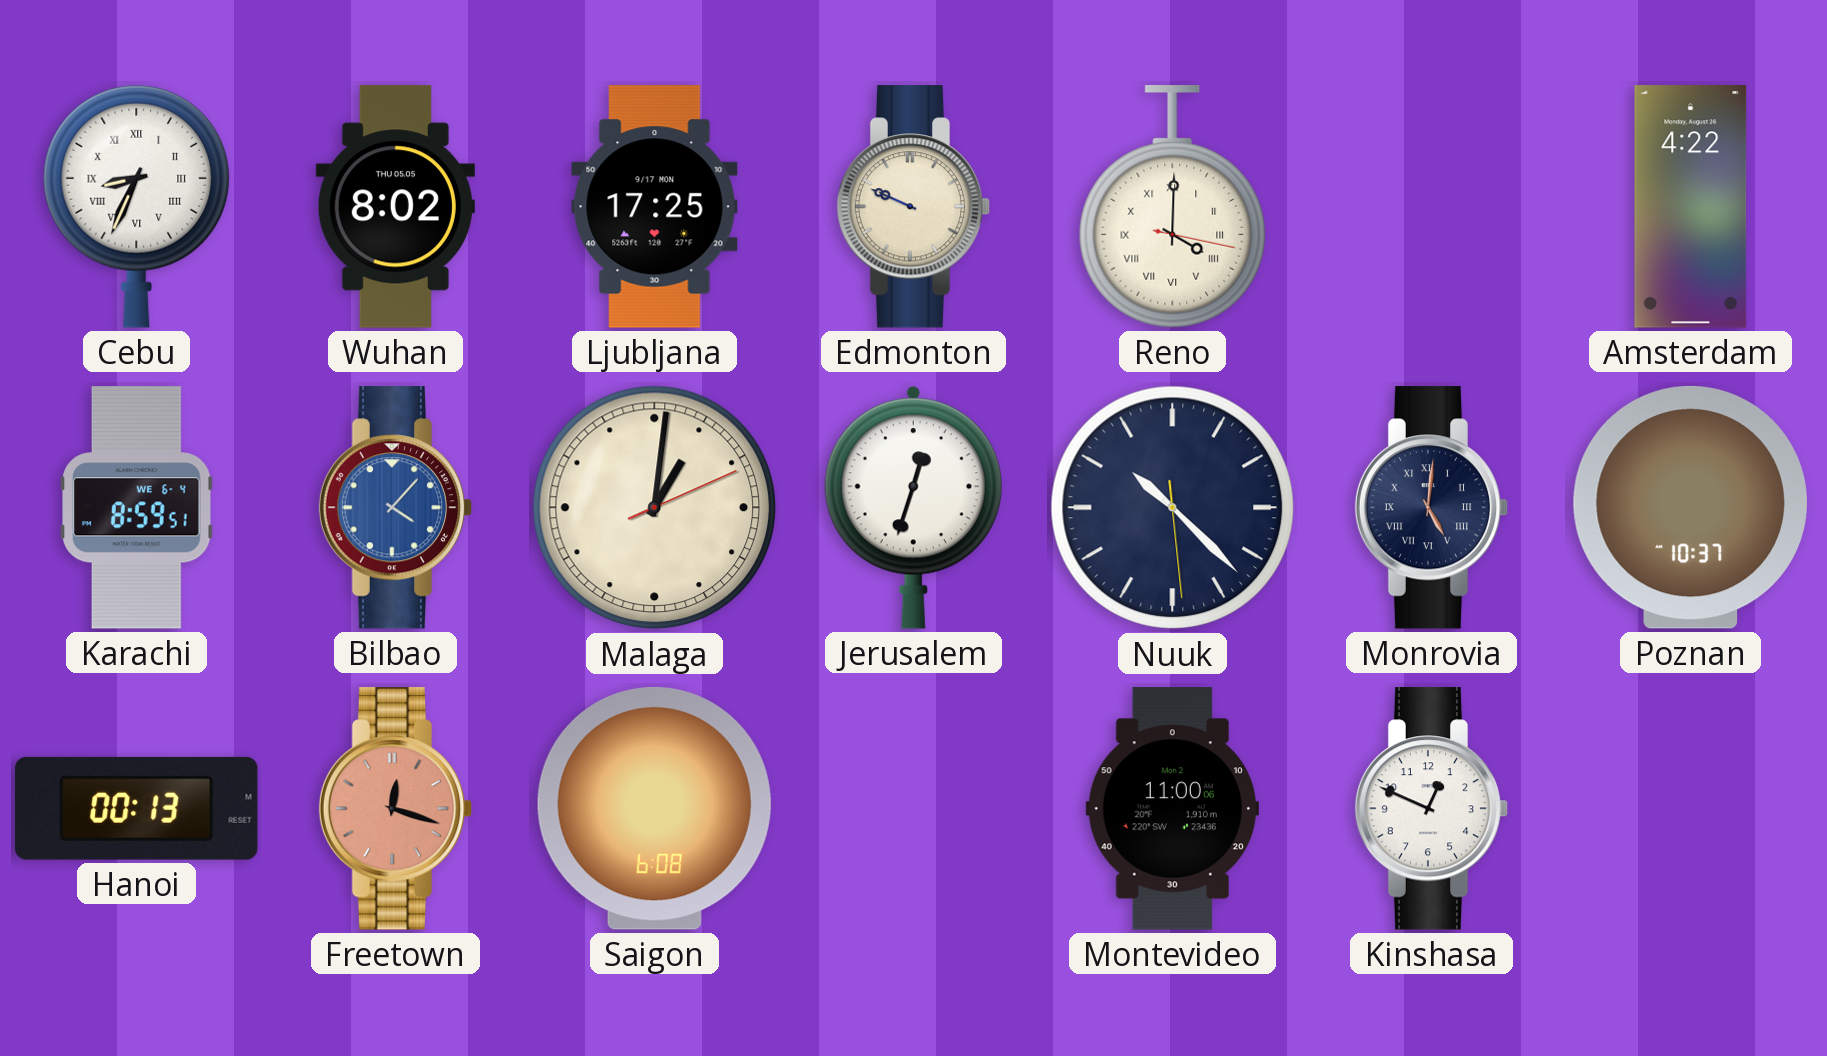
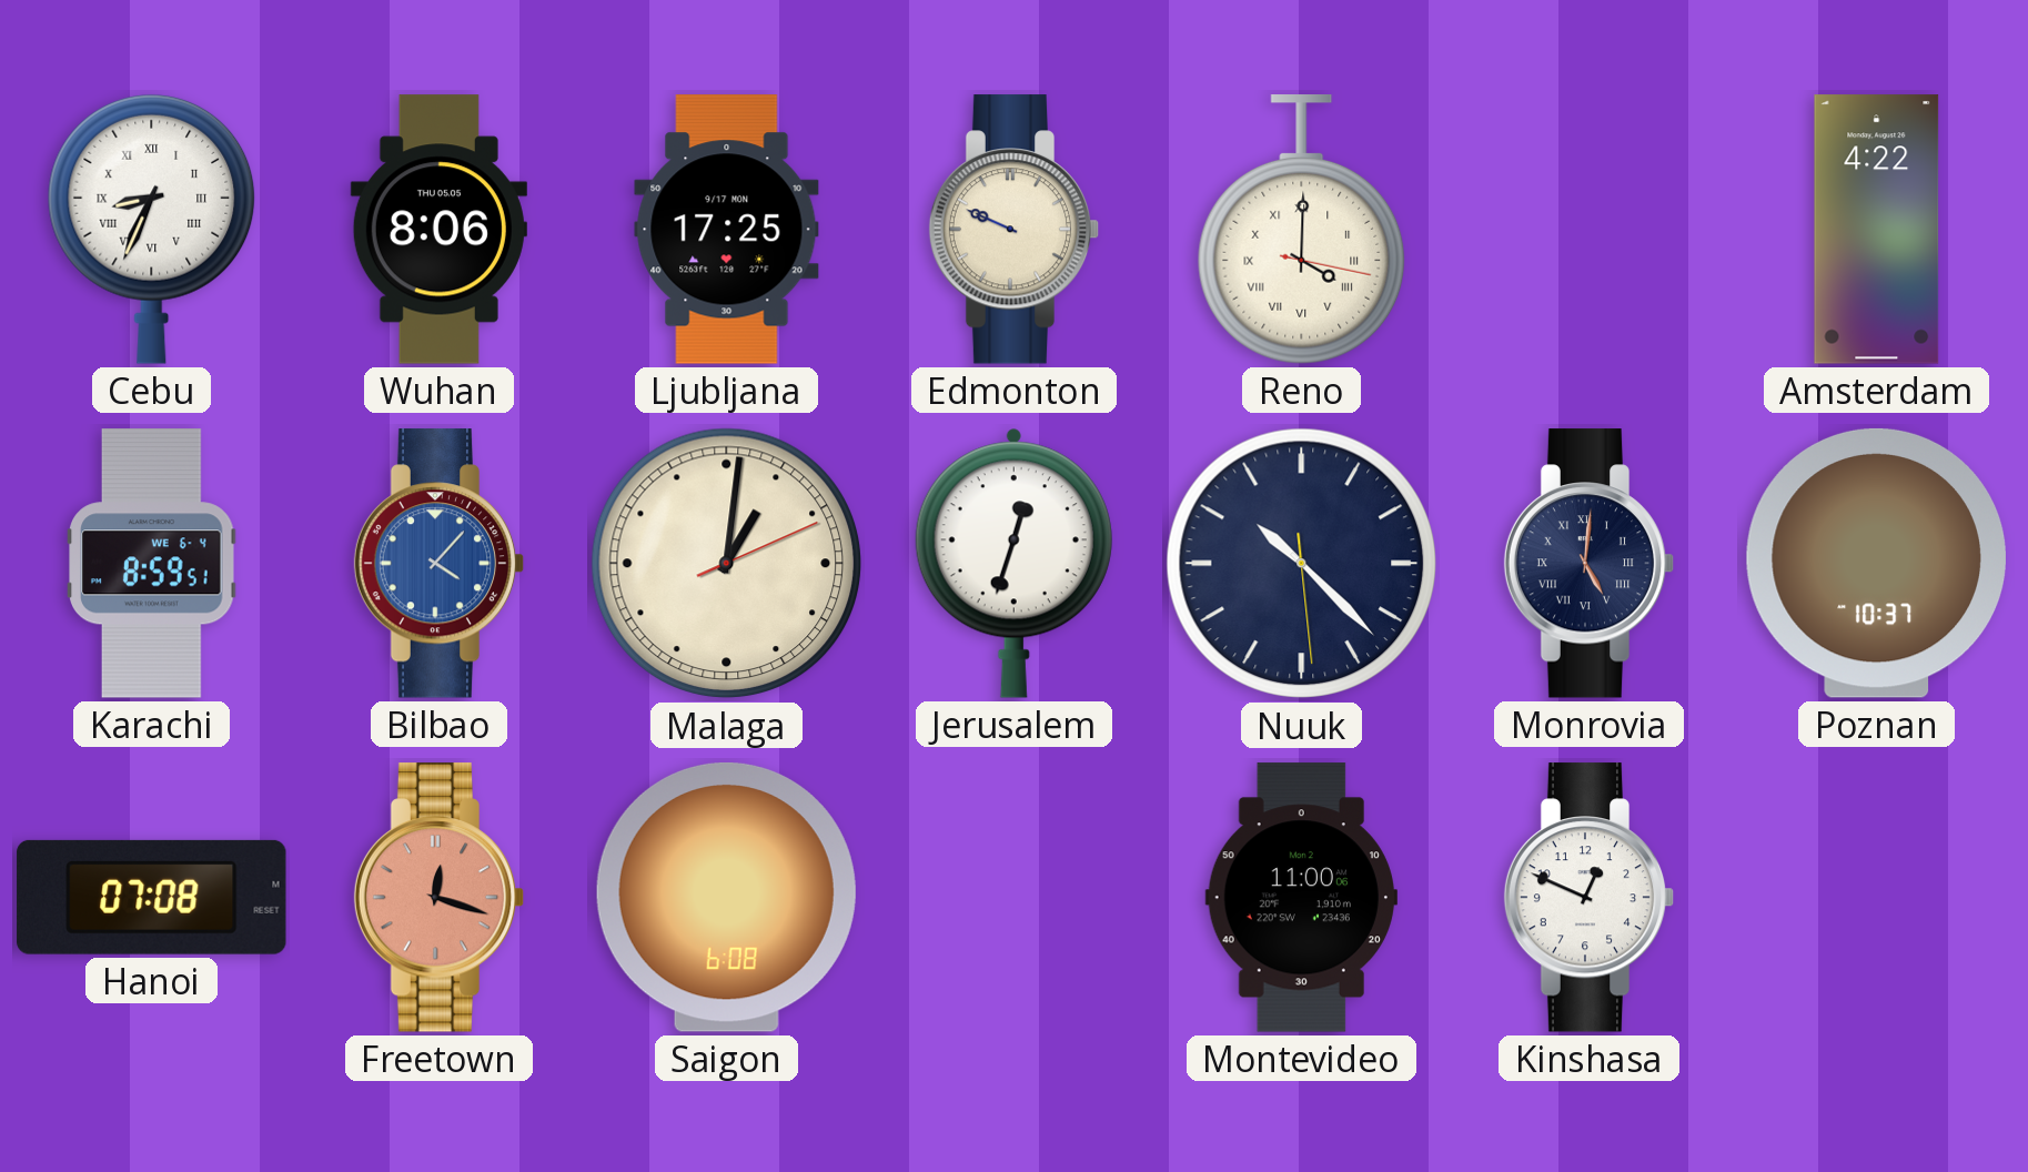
Wuhan: 8:02 -> 8:06
Hanoi: 00:13 -> 07:08
